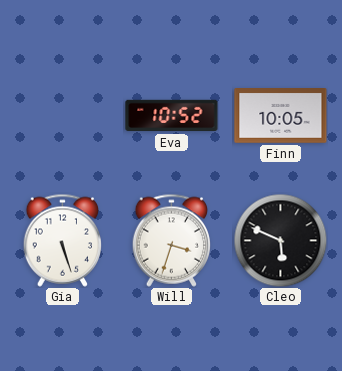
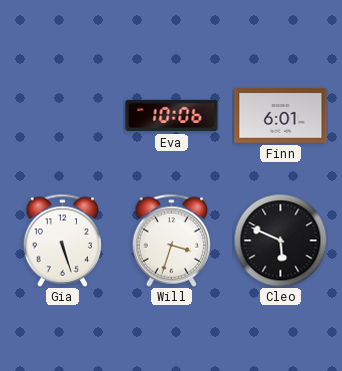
Eva: 10:52 -> 10:06
Finn: 10:05 -> 6:01
